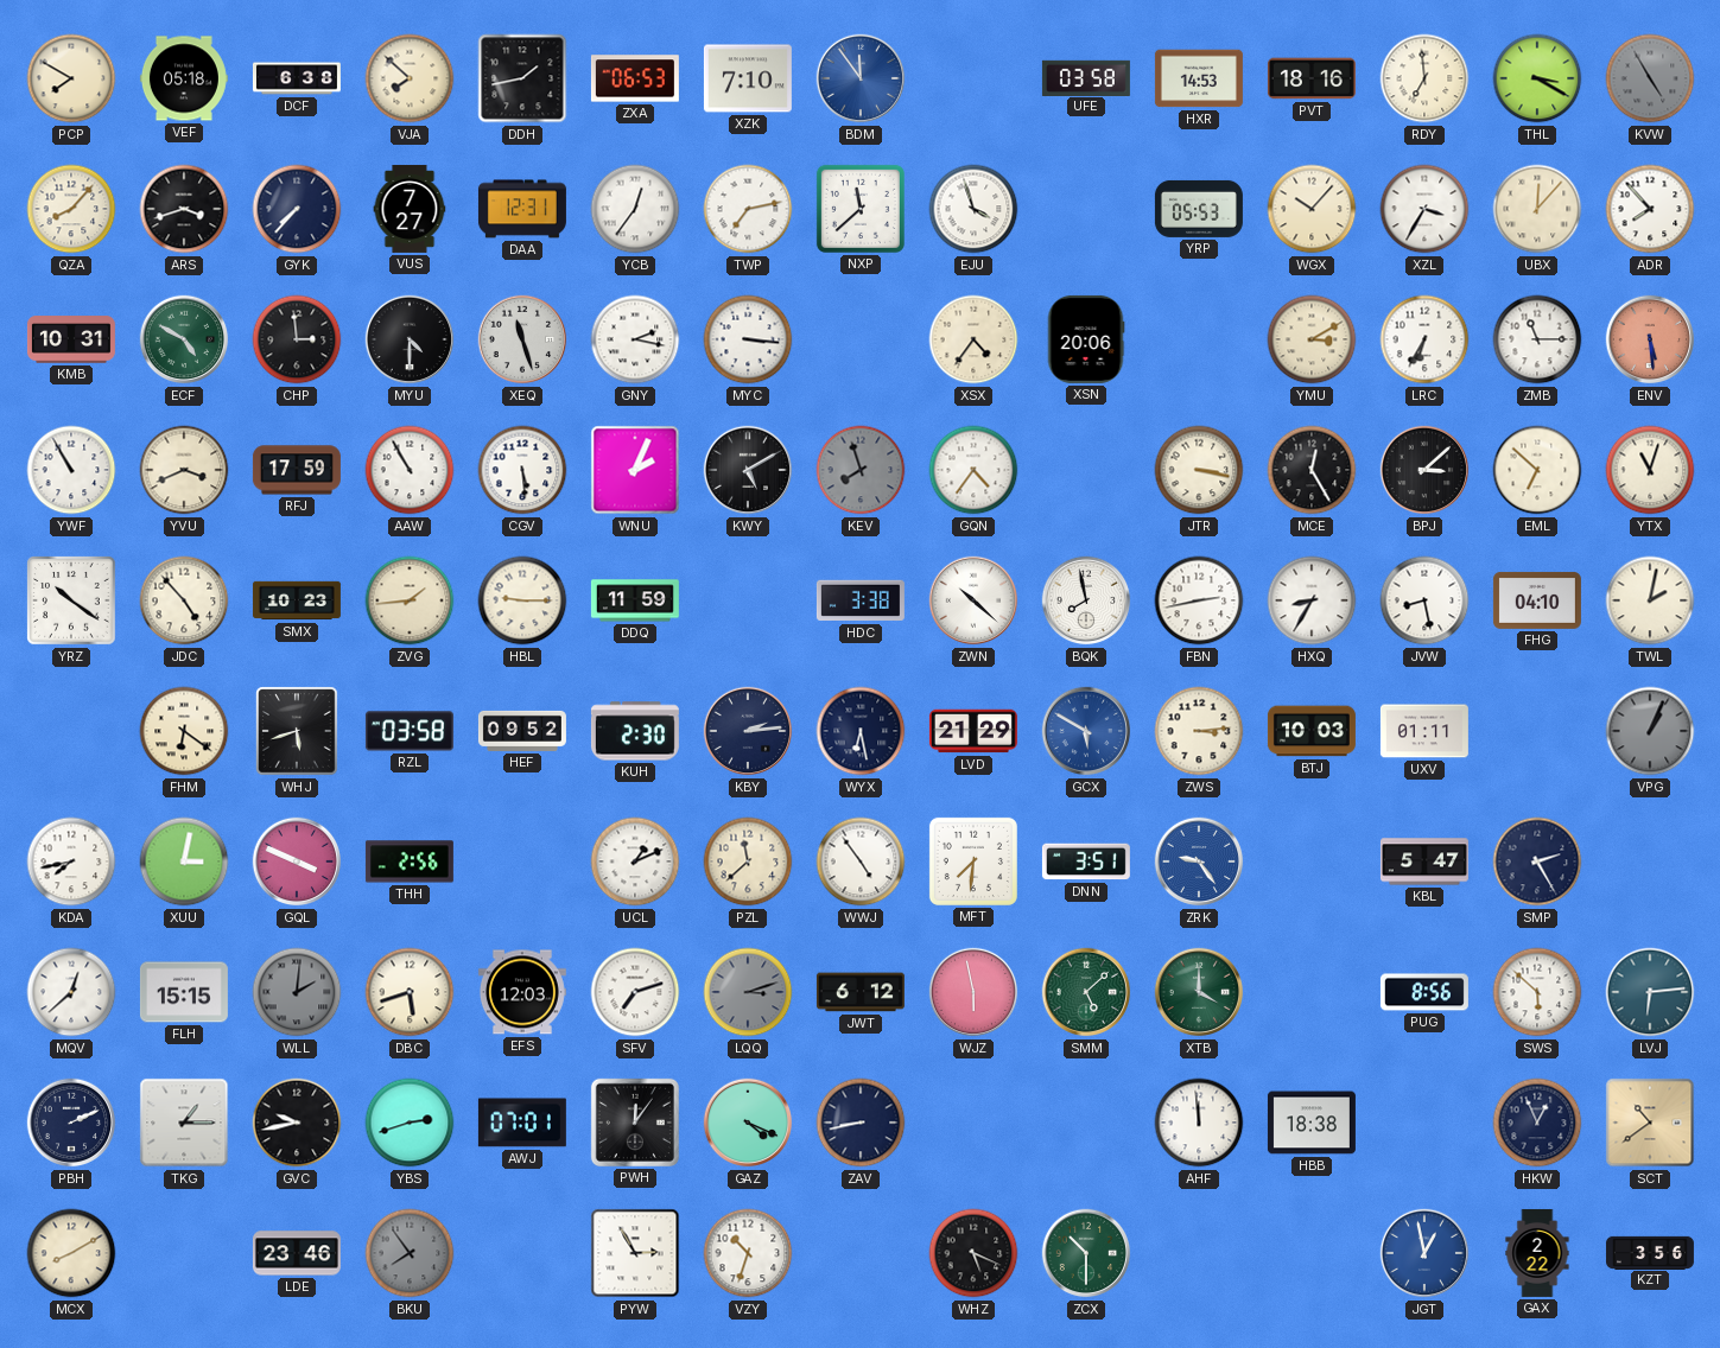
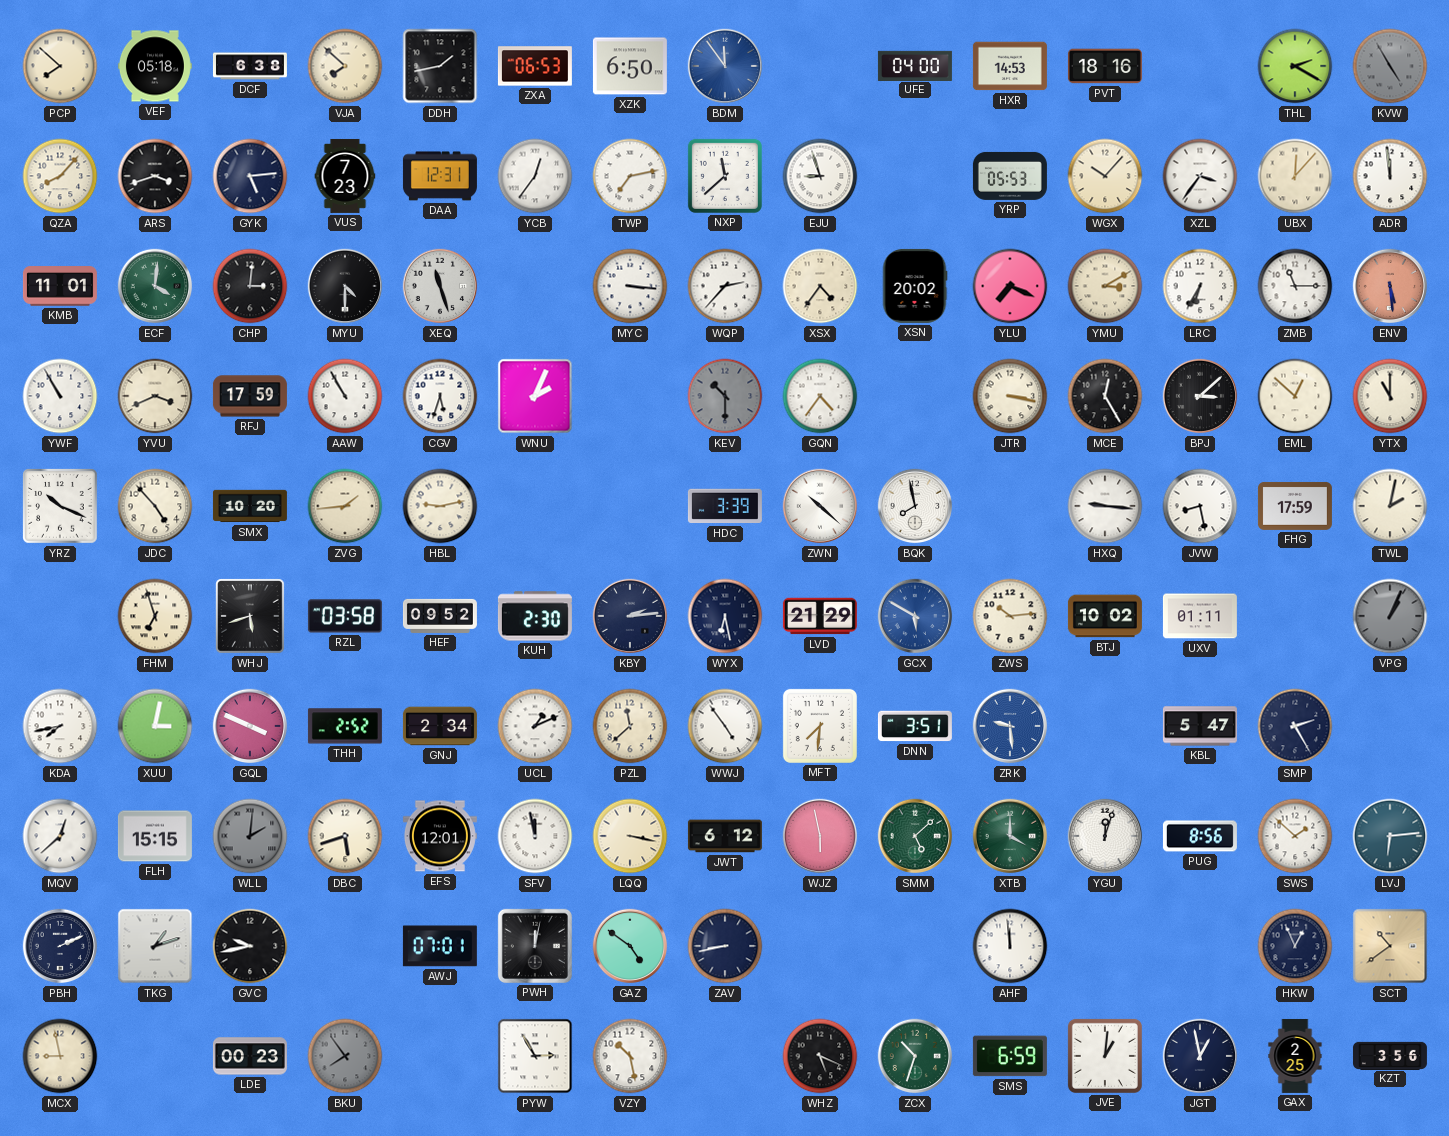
PCP: 7:50 -> 7:52
XZK: 7:10 -> 6:50
UFE: 03:58 -> 04:00
RDY: 6:59 -> none
THL: 3:20 -> 2:20
GYK: 7:37 -> 5:14
VUS: 7:27 -> 7:23
EJU: 3:57 -> 8:57
XZL: 3:35 -> 3:36
ADR: 7:53 -> 11:59
KMB: 10:31 -> 11:01
ECF: 4:50 -> 4:01
CHP: 2:59 -> 3:01
GNY: 2:17 -> none
WQP: none -> 2:37
XSN: 20:06 -> 20:02
YLU: none -> 7:19
CGV: 5:29 -> 5:33
KWY: 5:10 -> none
KEV: 7:57 -> 10:30
EML: 6:52 -> 12:52
YTX: 11:03 -> 11:00
YRZ: 10:21 -> 10:19
SMX: 10:23 -> 10:20
HBL: 9:15 -> 9:13
DDQ: 11:59 -> none
HDC: 3:38 -> 3:39
FBN: 2:43 -> none
HXQ: 8:35 -> 9:16
FHG: 04:10 -> 17:59
FHM: 6:21 -> 6:57
ZWS: 3:14 -> 10:14
BTJ: 10:03 -> 10:02
THH: 2:56 -> 2:52
GNJ: none -> 2:34
ZRK: 9:24 -> 9:29
EFS: 12:03 -> 12:01
SFV: 7:12 -> 11:58
LQQ: 3:12 -> 3:17
LQQ dial: grey -> cream
YGU: none -> 12:03
SWS: 5:52 -> 1:52
TKG: 1:15 -> 1:12
YBS: 2:42 -> none
PWH: 12:06 -> 12:02
GAZ: 4:19 -> 4:51
HBB: 18:38 -> none
MCX: 8:10 -> 8:58
LDE: 23:46 -> 00:23
VZY: 10:33 -> 10:28
ZCX: 10:30 -> 10:33
SMS: none -> 6:59
JVE: none -> 1:01
JGT dial: blue -> navy
GAX: 2:22 -> 2:25
